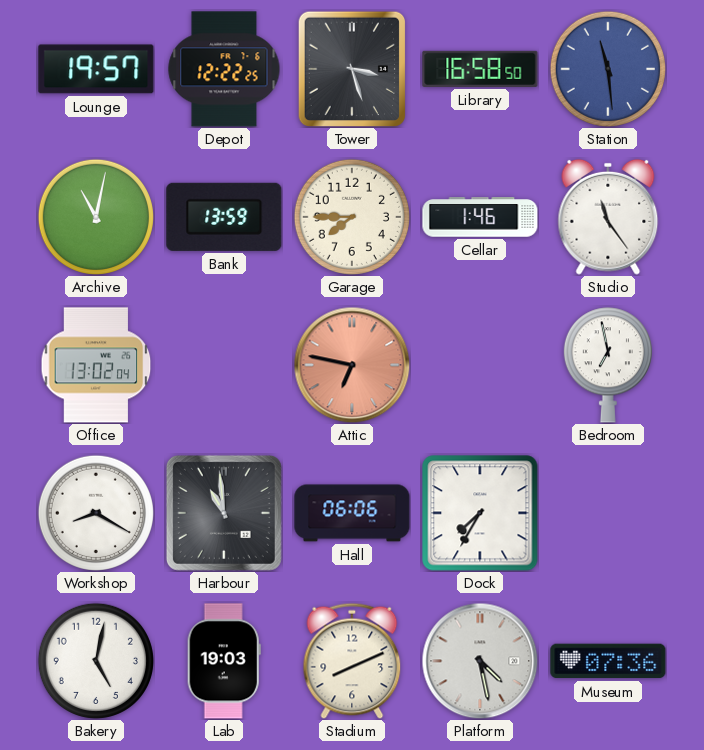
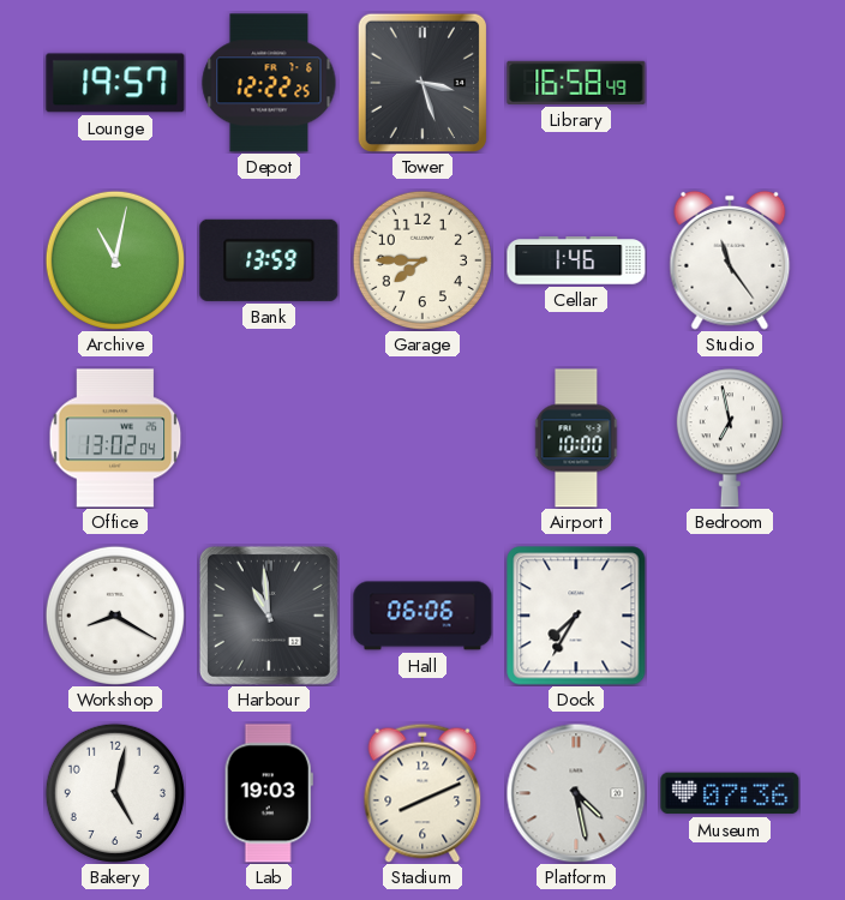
Library: 16:58:50 -> 16:58:49
Station: 11:29 -> none
Attic: 6:47 -> none
Airport: none -> 10:00
